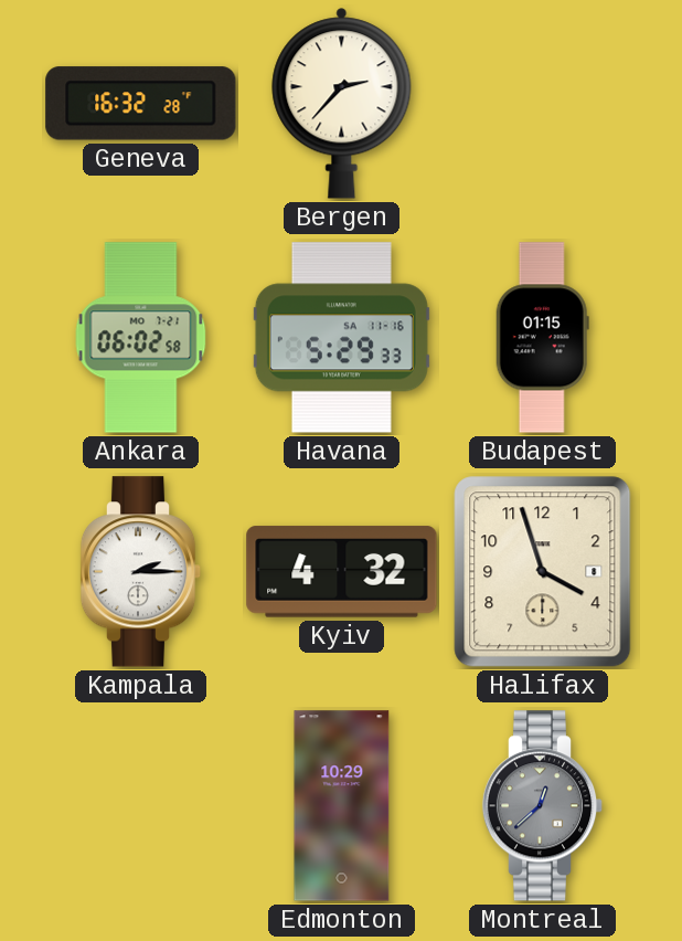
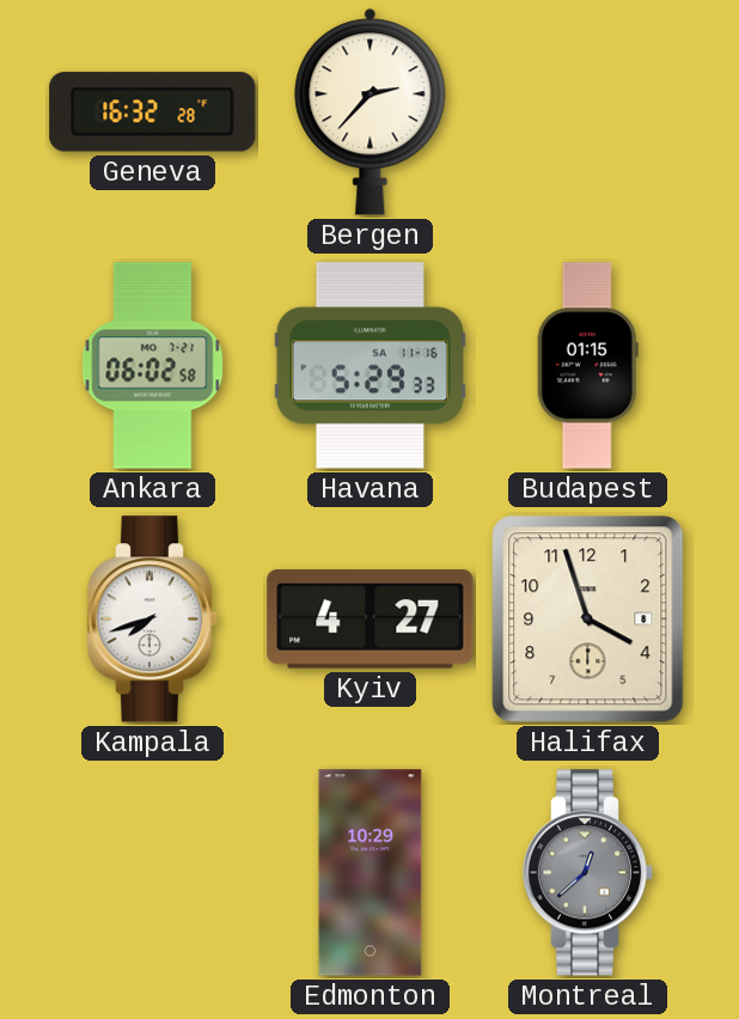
Kampala: 2:15 -> 7:42
Kyiv: 4:32 -> 4:27
